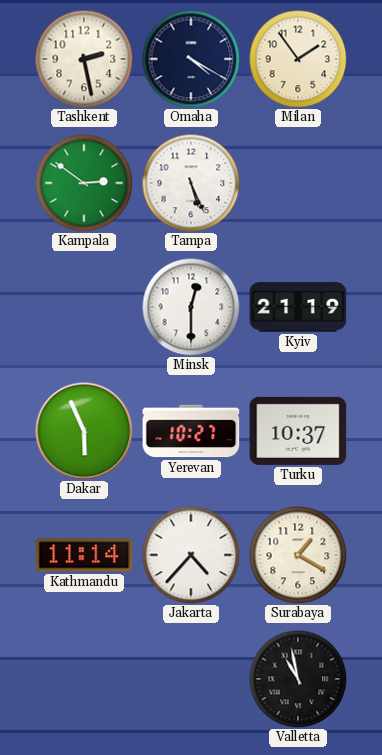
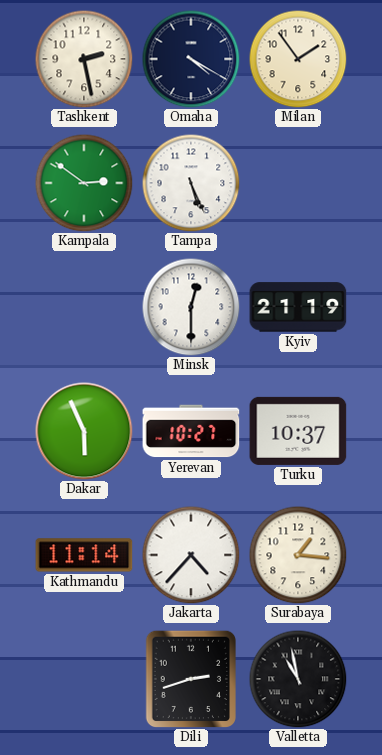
Surabaya: 1:20 -> 1:16
Dili: none -> 2:42
